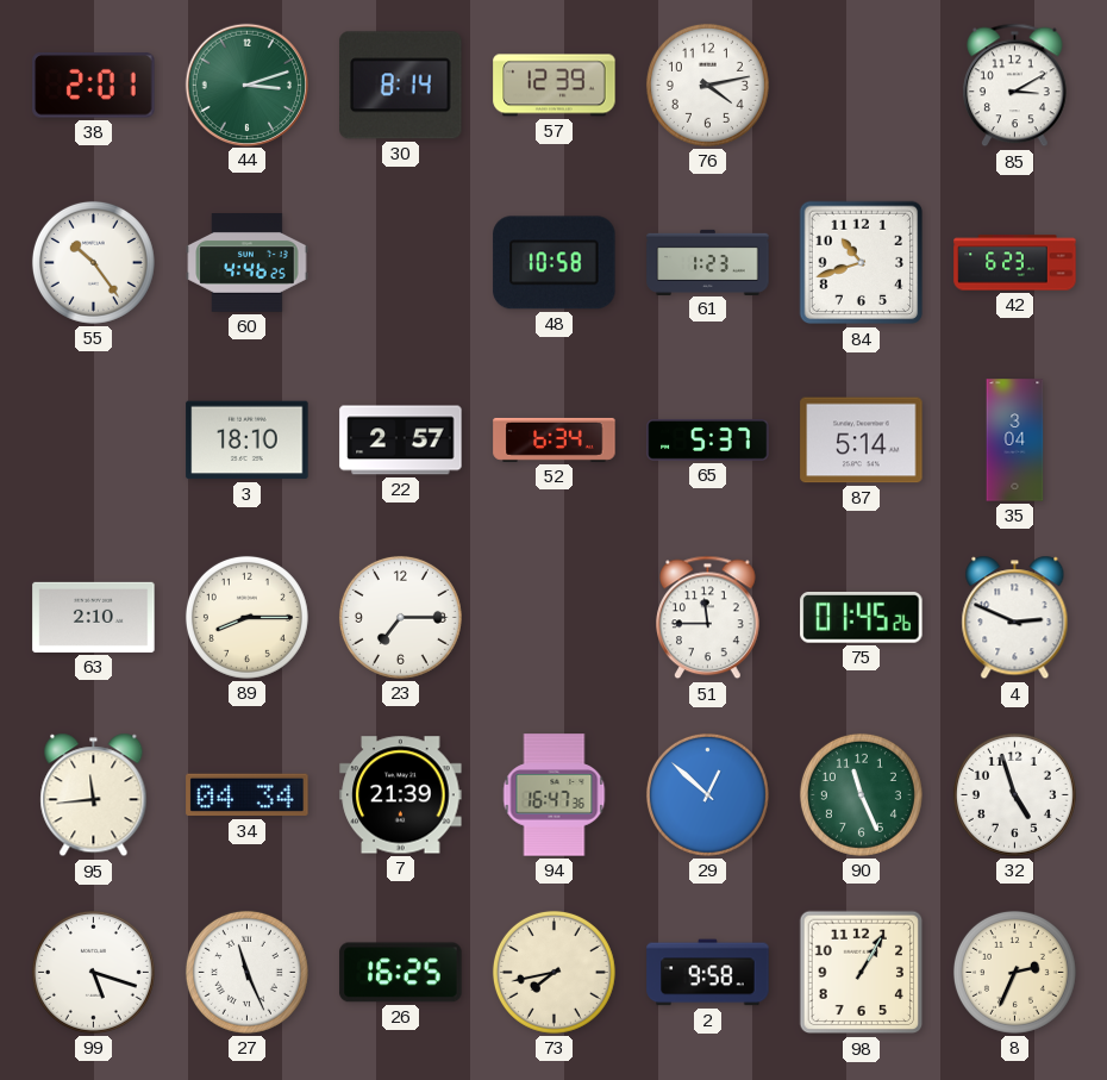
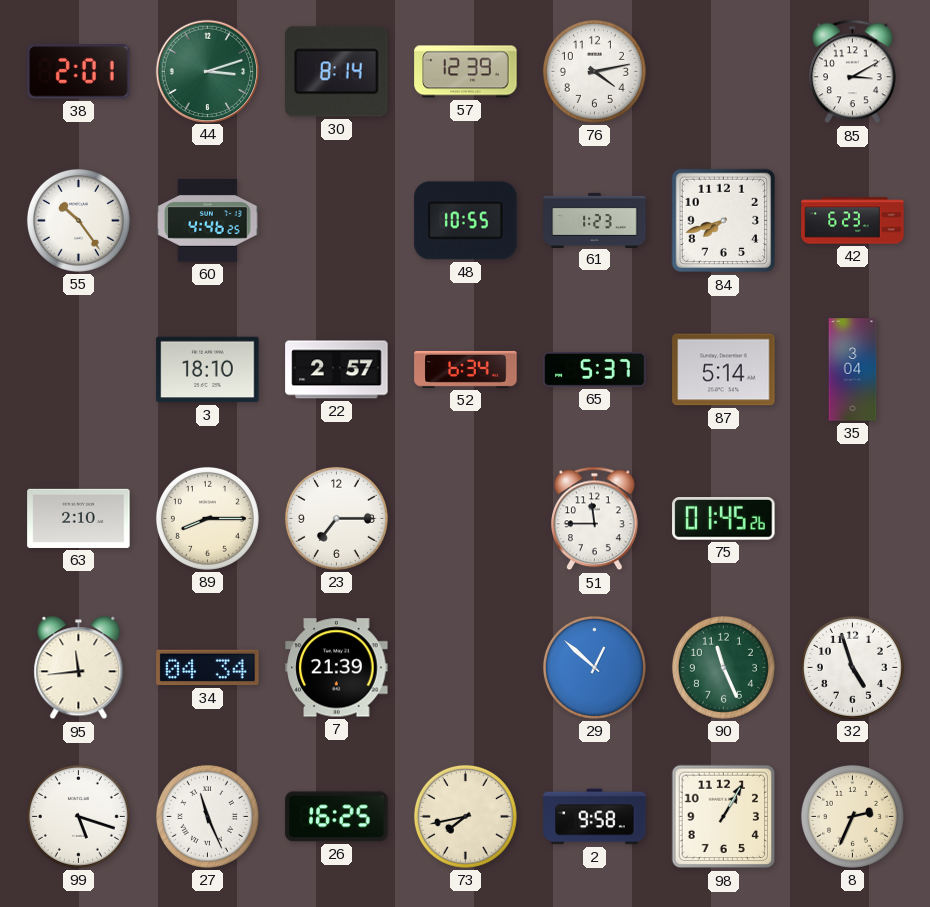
48: 10:58 -> 10:55
84: 10:42 -> 7:42
4: 2:49 -> none
94: 16:47 -> none
